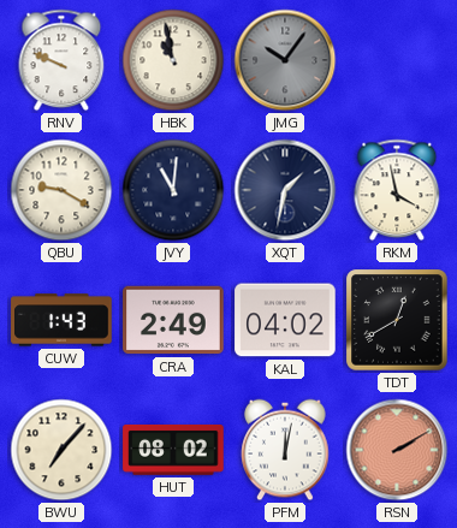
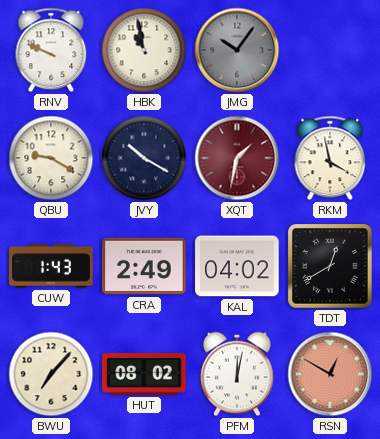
JVY: 11:01 -> 10:20
XQT dial: navy -> burgundy
RSN: 2:10 -> 12:50
